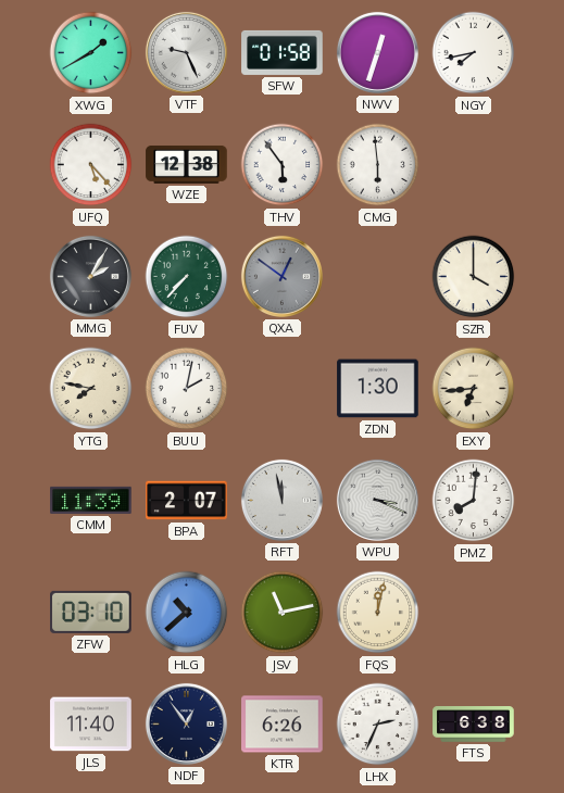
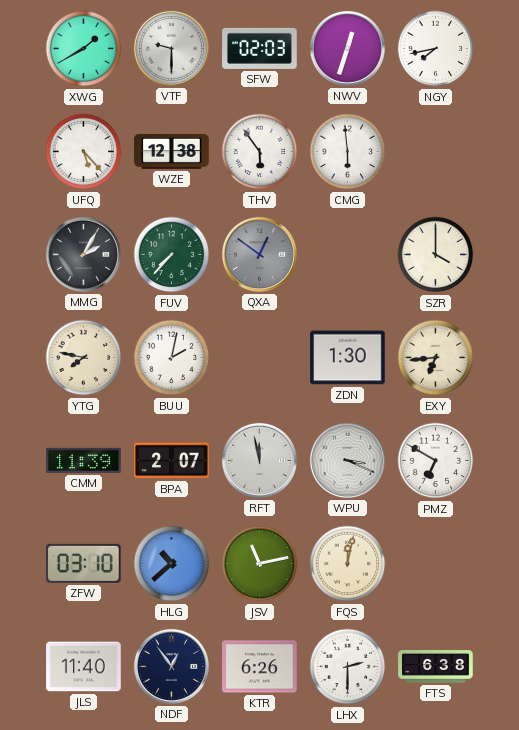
VTF: 9:26 -> 9:30
SFW: 01:58 -> 02:03
PMZ: 8:01 -> 6:50
LHX: 2:34 -> 2:30
